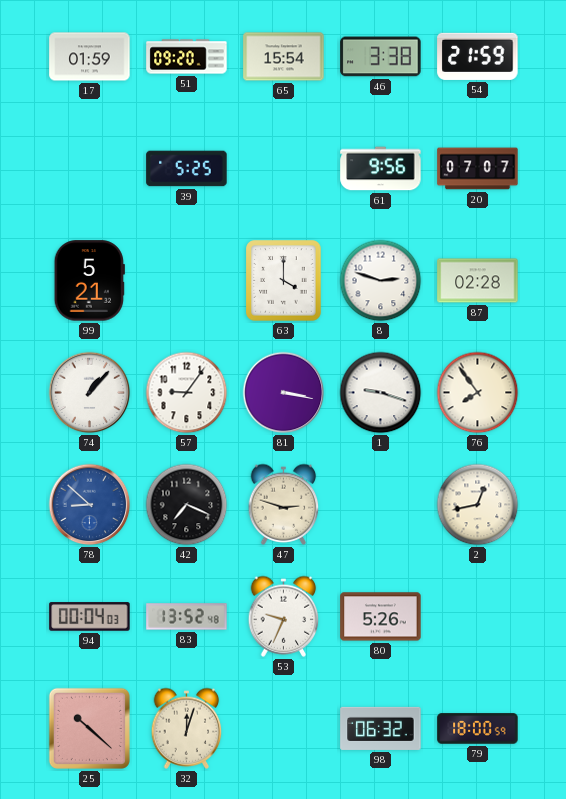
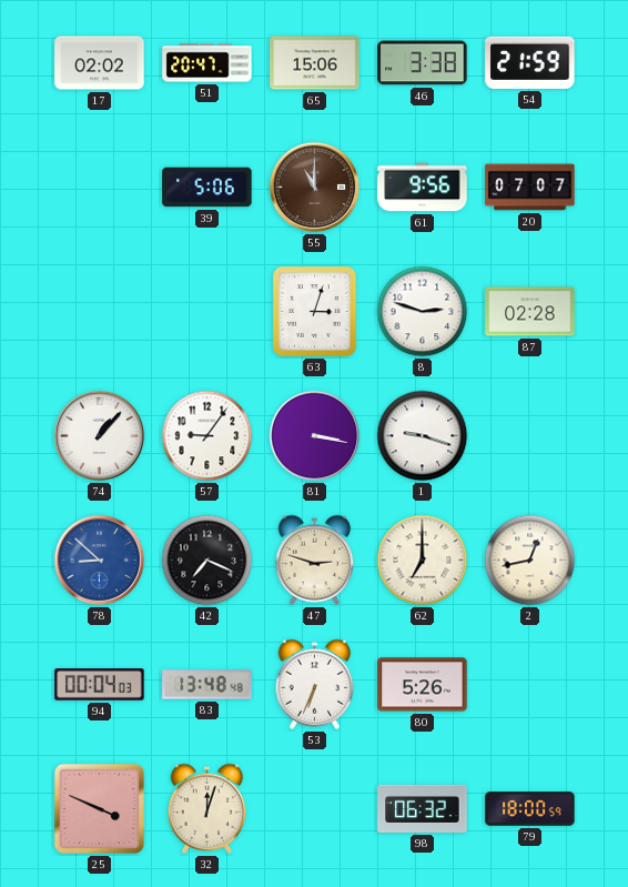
17: 01:59 -> 02:02
51: 09:20 -> 20:47
65: 15:54 -> 15:06
39: 5:25 -> 5:06
55: none -> 11:00
99: 5:21 -> none
63: 4:00 -> 3:03
76: 7:54 -> none
62: none -> 7:00
83: 13:52 -> 13:48
53: 9:34 -> 6:34
25: 10:22 -> 3:49
